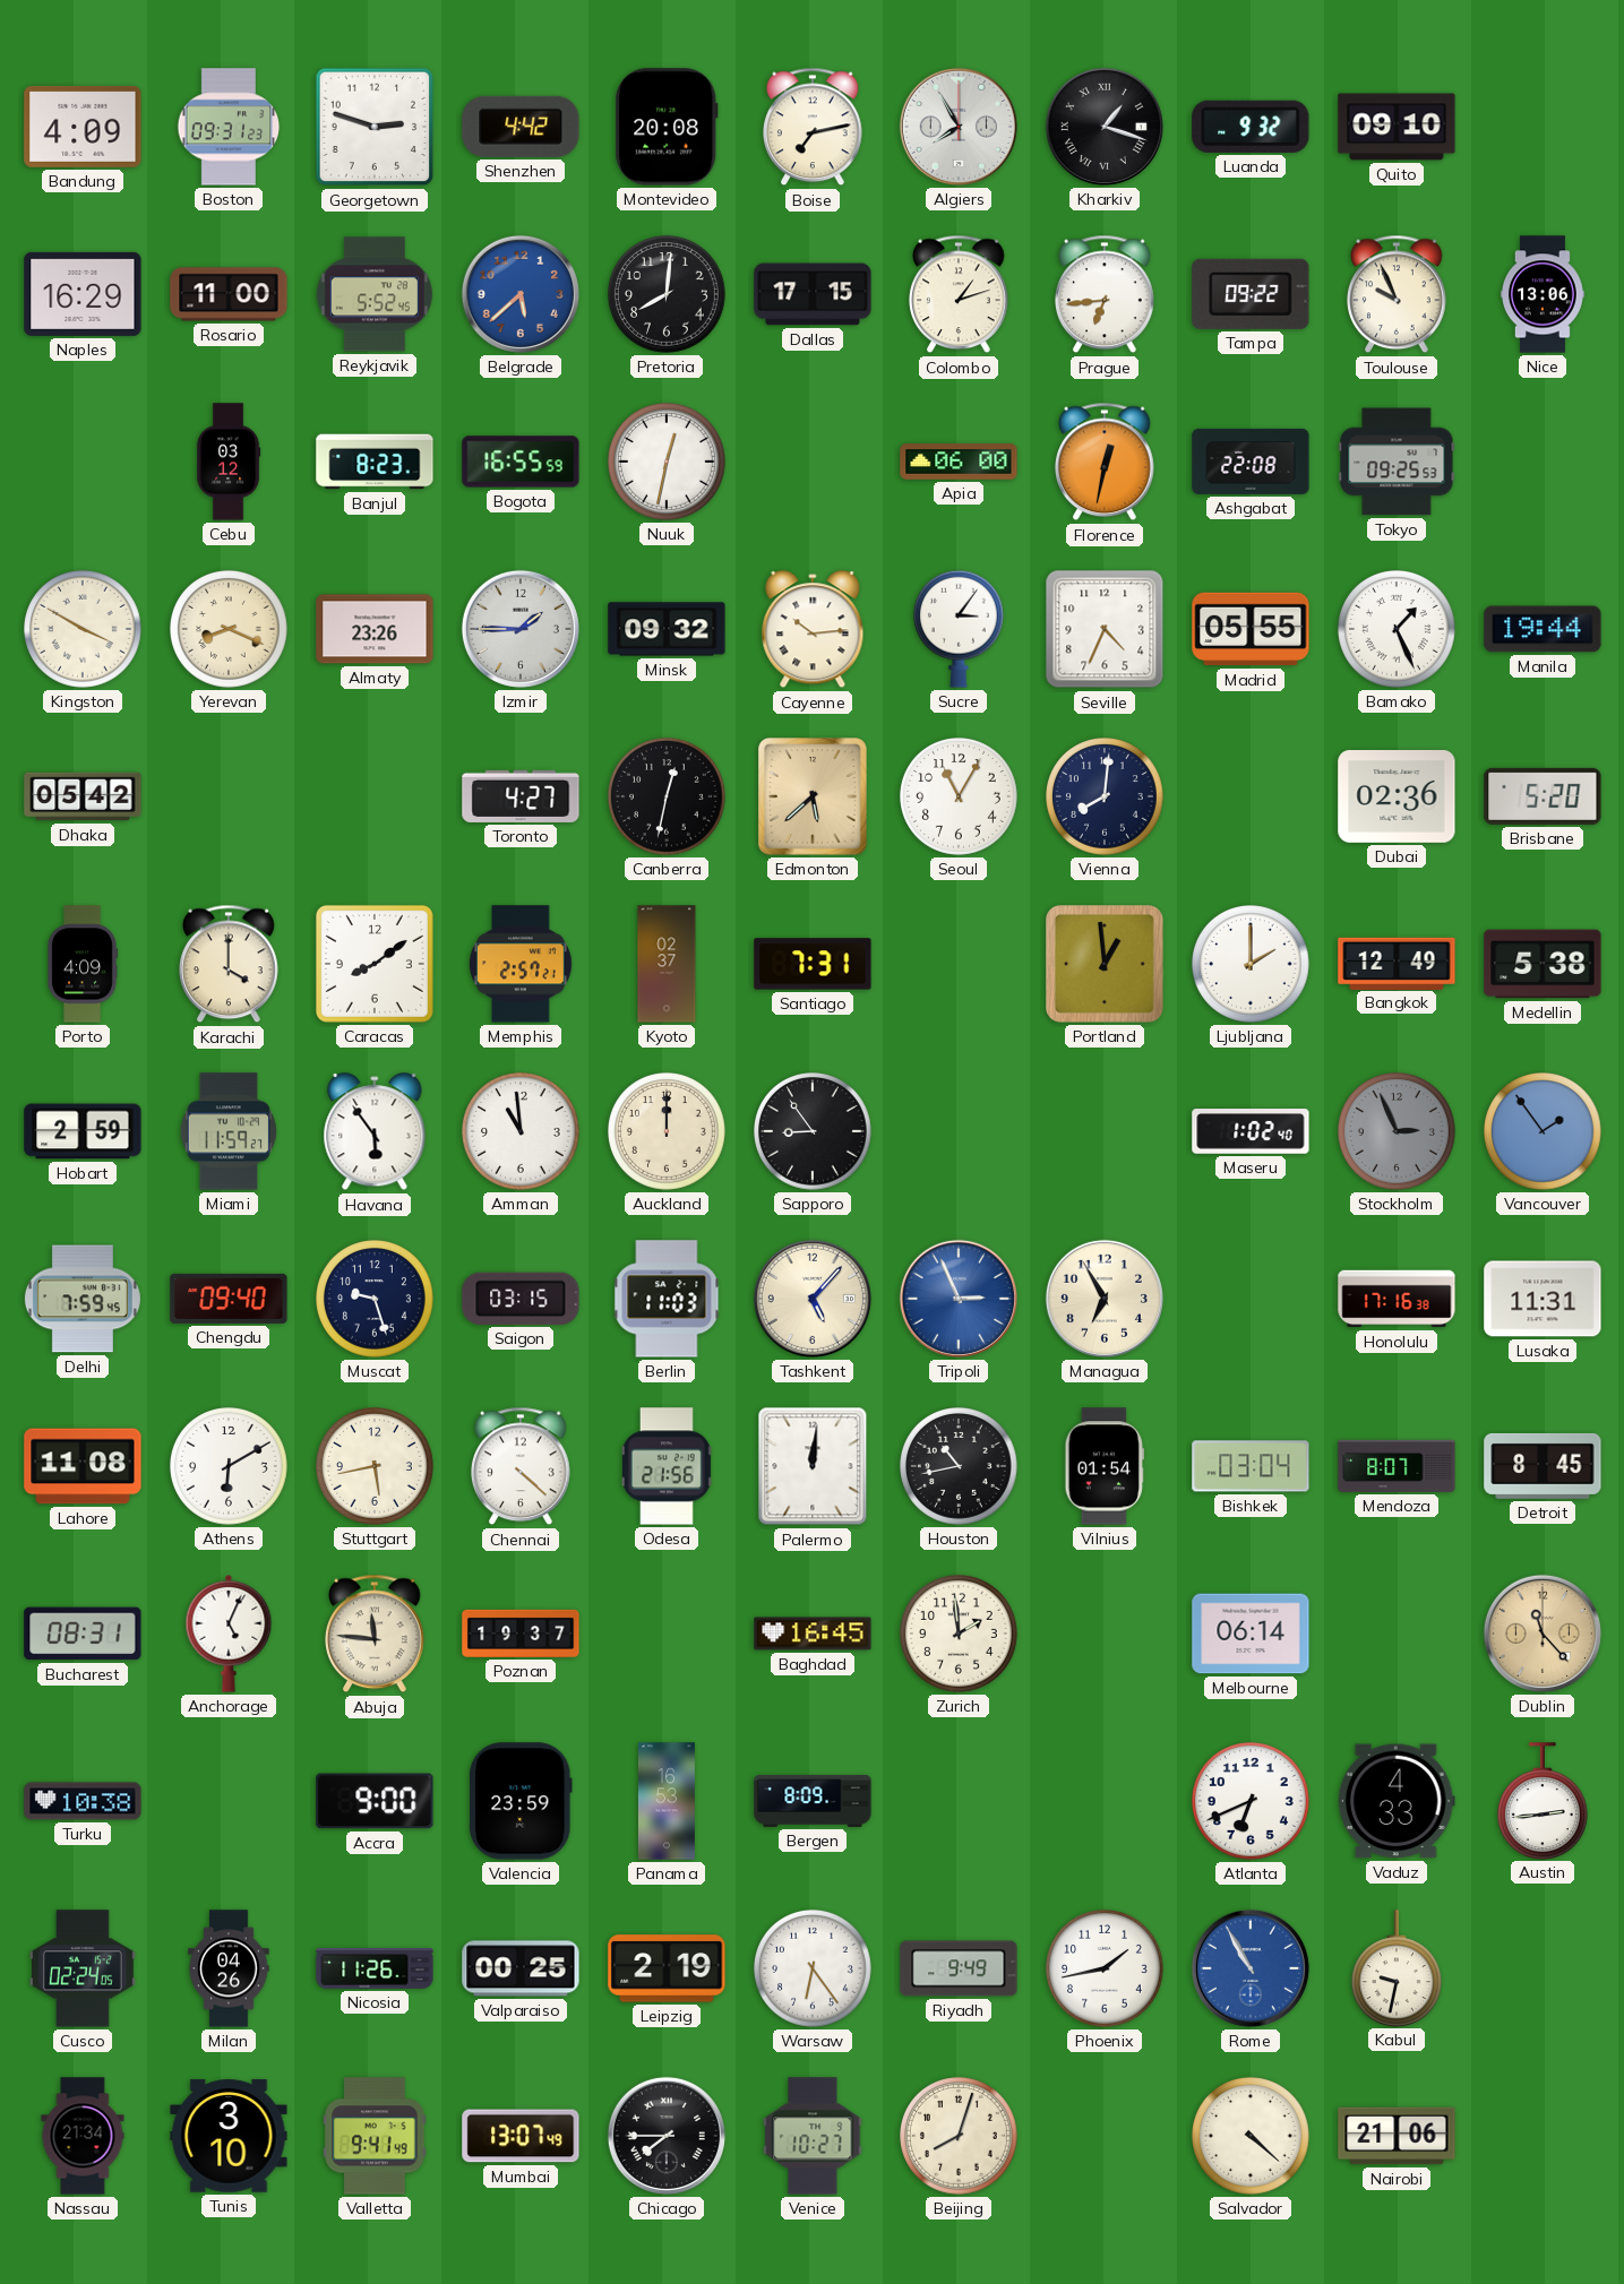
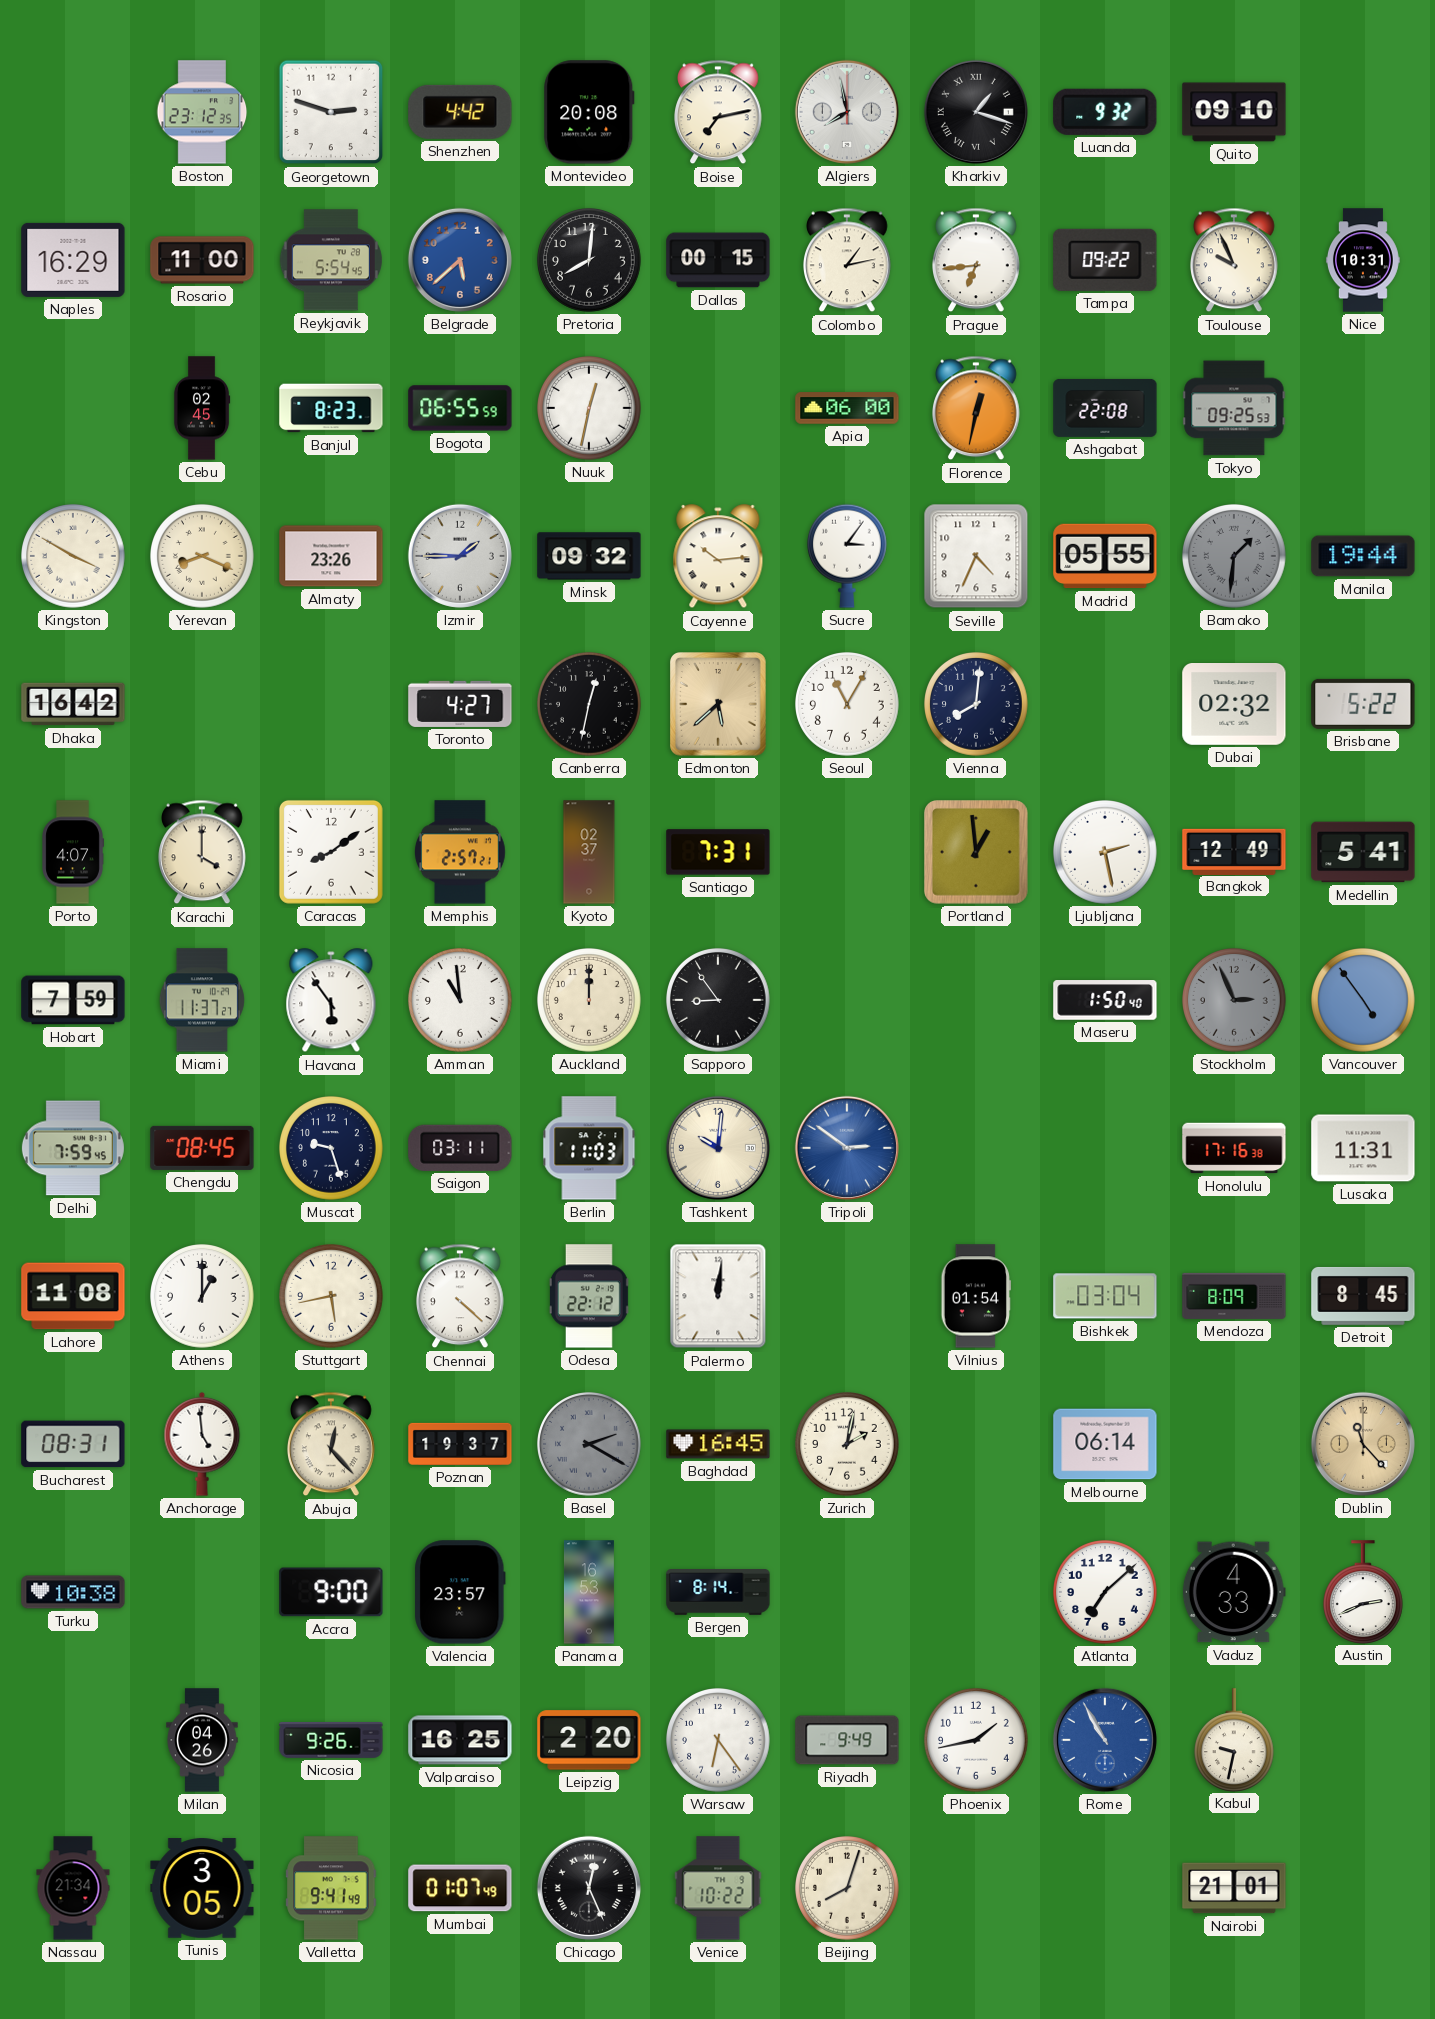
Bandung: 4:09 -> none
Boston: 09:31 -> 23:12
Algiers: 7:55 -> 7:58
Reykjavik: 5:52 -> 5:54
Dallas: 17:15 -> 00:15
Colombo: 1:12 -> 1:13
Nice: 13:06 -> 10:31
Cebu: 03:12 -> 02:45
Bogota: 16:55 -> 06:55
Bamako: 1:26 -> 1:31
Bamako dial: white -> grey
Dhaka: 05:42 -> 16:42
Dubai: 02:36 -> 02:32
Brisbane: 5:20 -> 5:22
Porto: 4:09 -> 4:07
Ljubljana: 2:00 -> 2:28
Medellin: 5:38 -> 5:41
Hobart: 2:59 -> 7:59
Miami: 11:59 -> 11:37
Maseru: 1:02 -> 1:50
Vancouver: 1:54 -> 4:54
Chengdu: 09:40 -> 08:45
Saigon: 03:15 -> 03:11
Tashkent: 5:07 -> 10:01
Tripoli: 2:56 -> 2:51
Managua: 6:55 -> none
Athens: 6:10 -> 1:00
Odesa: 21:56 -> 22:12
Houston: 10:43 -> none
Mendoza: 8:07 -> 8:09
Anchorage: 5:04 -> 4:59
Abuja: 11:46 -> 12:23
Basel: none -> 2:20
Zurich: 1:59 -> 2:02
Valencia: 23:59 -> 23:57
Bergen: 8:09 -> 8:14
Atlanta: 6:41 -> 7:08
Austin: 2:44 -> 2:41
Cusco: 02:24 -> none
Nicosia: 11:26 -> 9:26
Valparaiso: 00:25 -> 16:25
Leipzig: 2:19 -> 2:20
Tunis: 3:10 -> 3:05
Mumbai: 13:07 -> 01:07
Chicago: 7:45 -> 12:26
Venice: 10:27 -> 10:22
Salvador: 4:22 -> none
Nairobi: 21:06 -> 21:01
